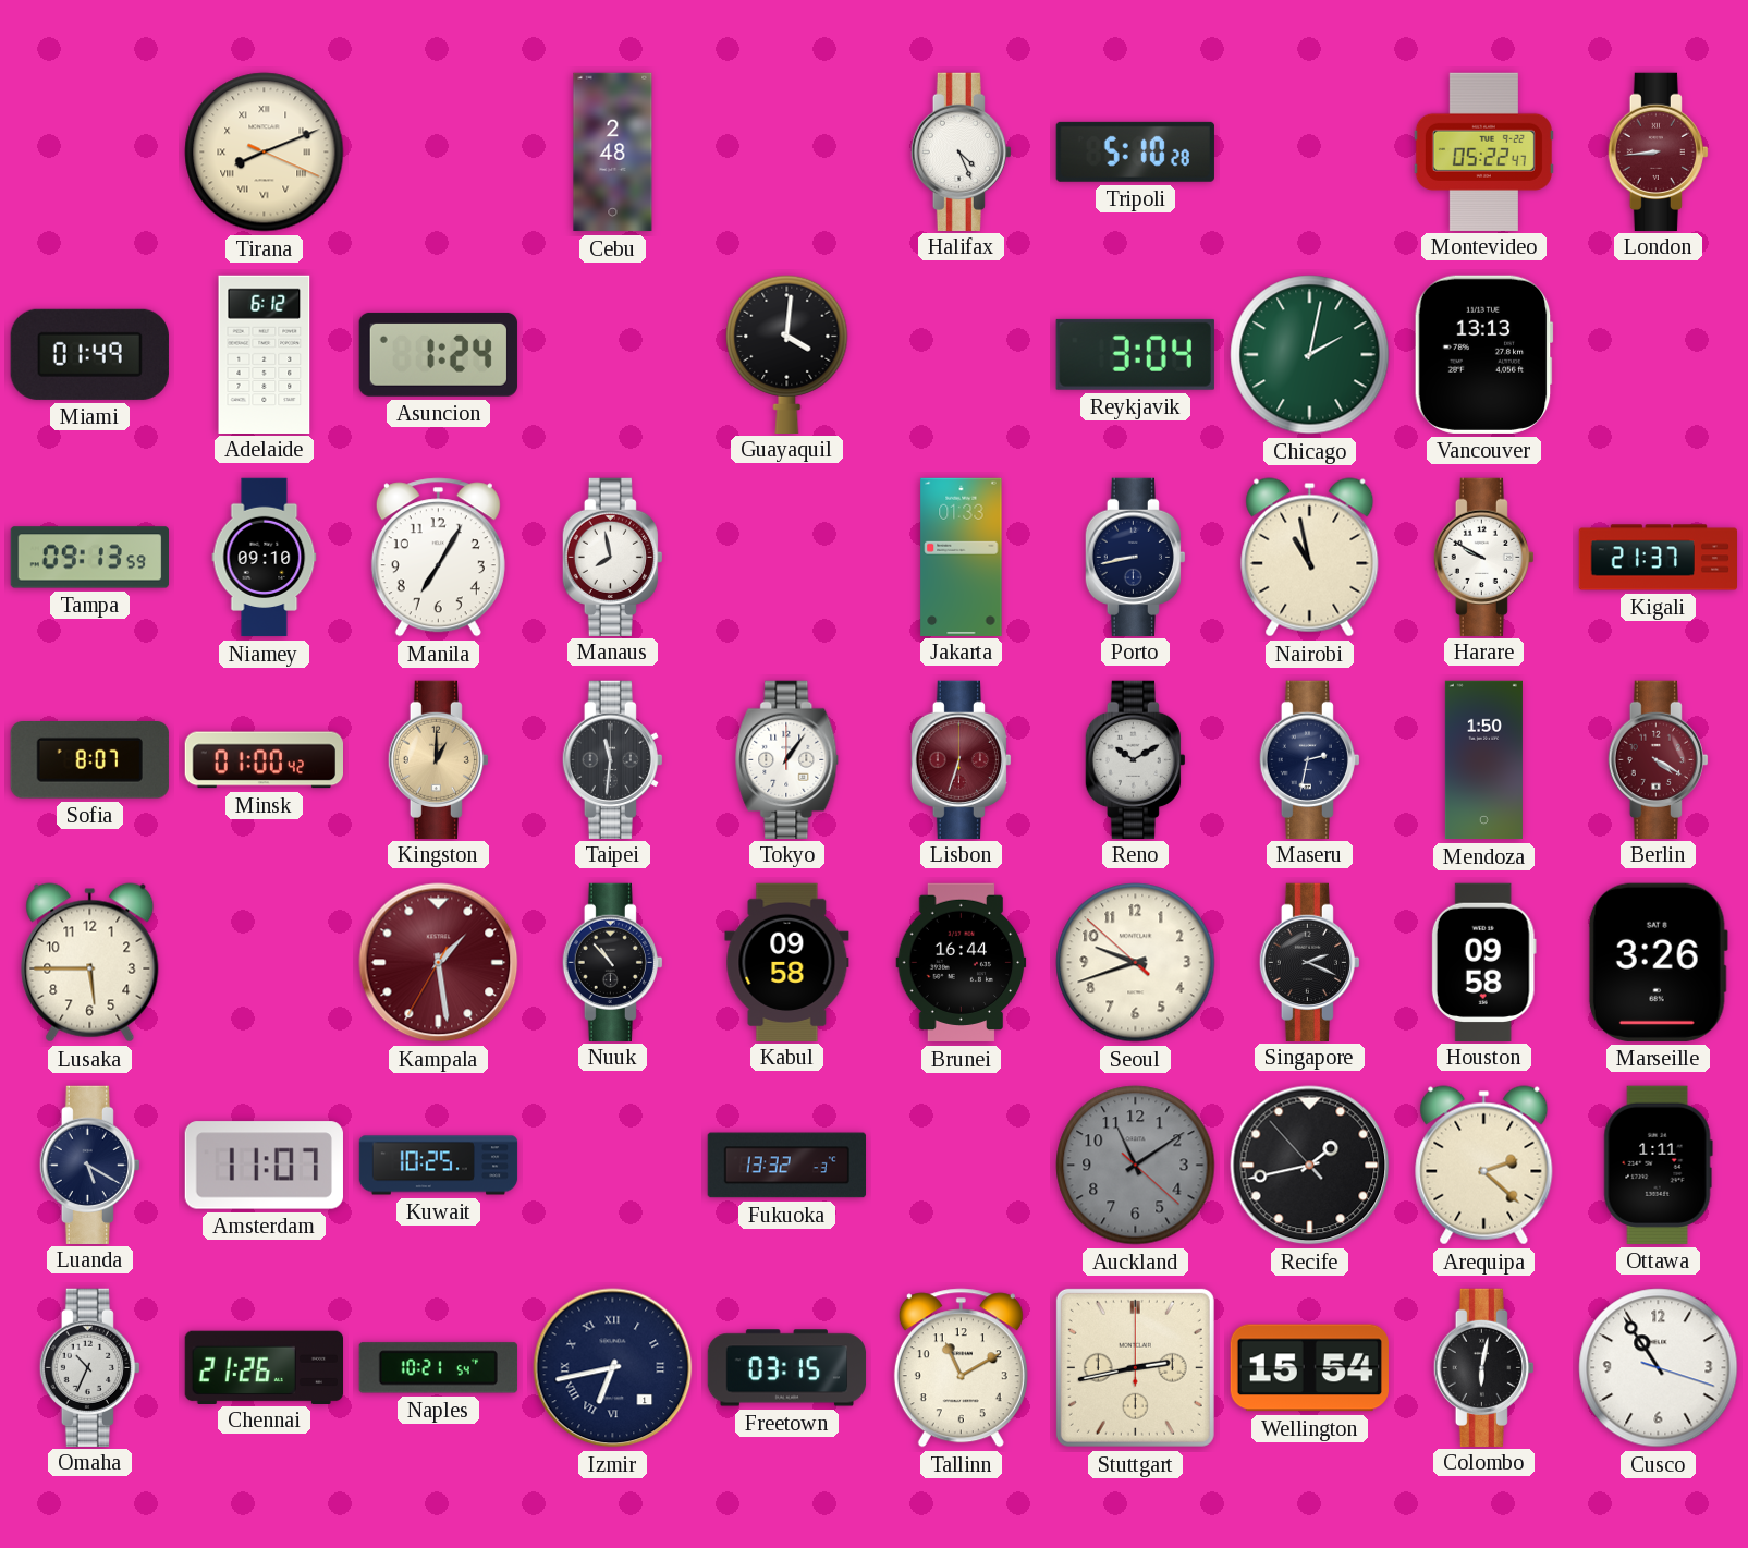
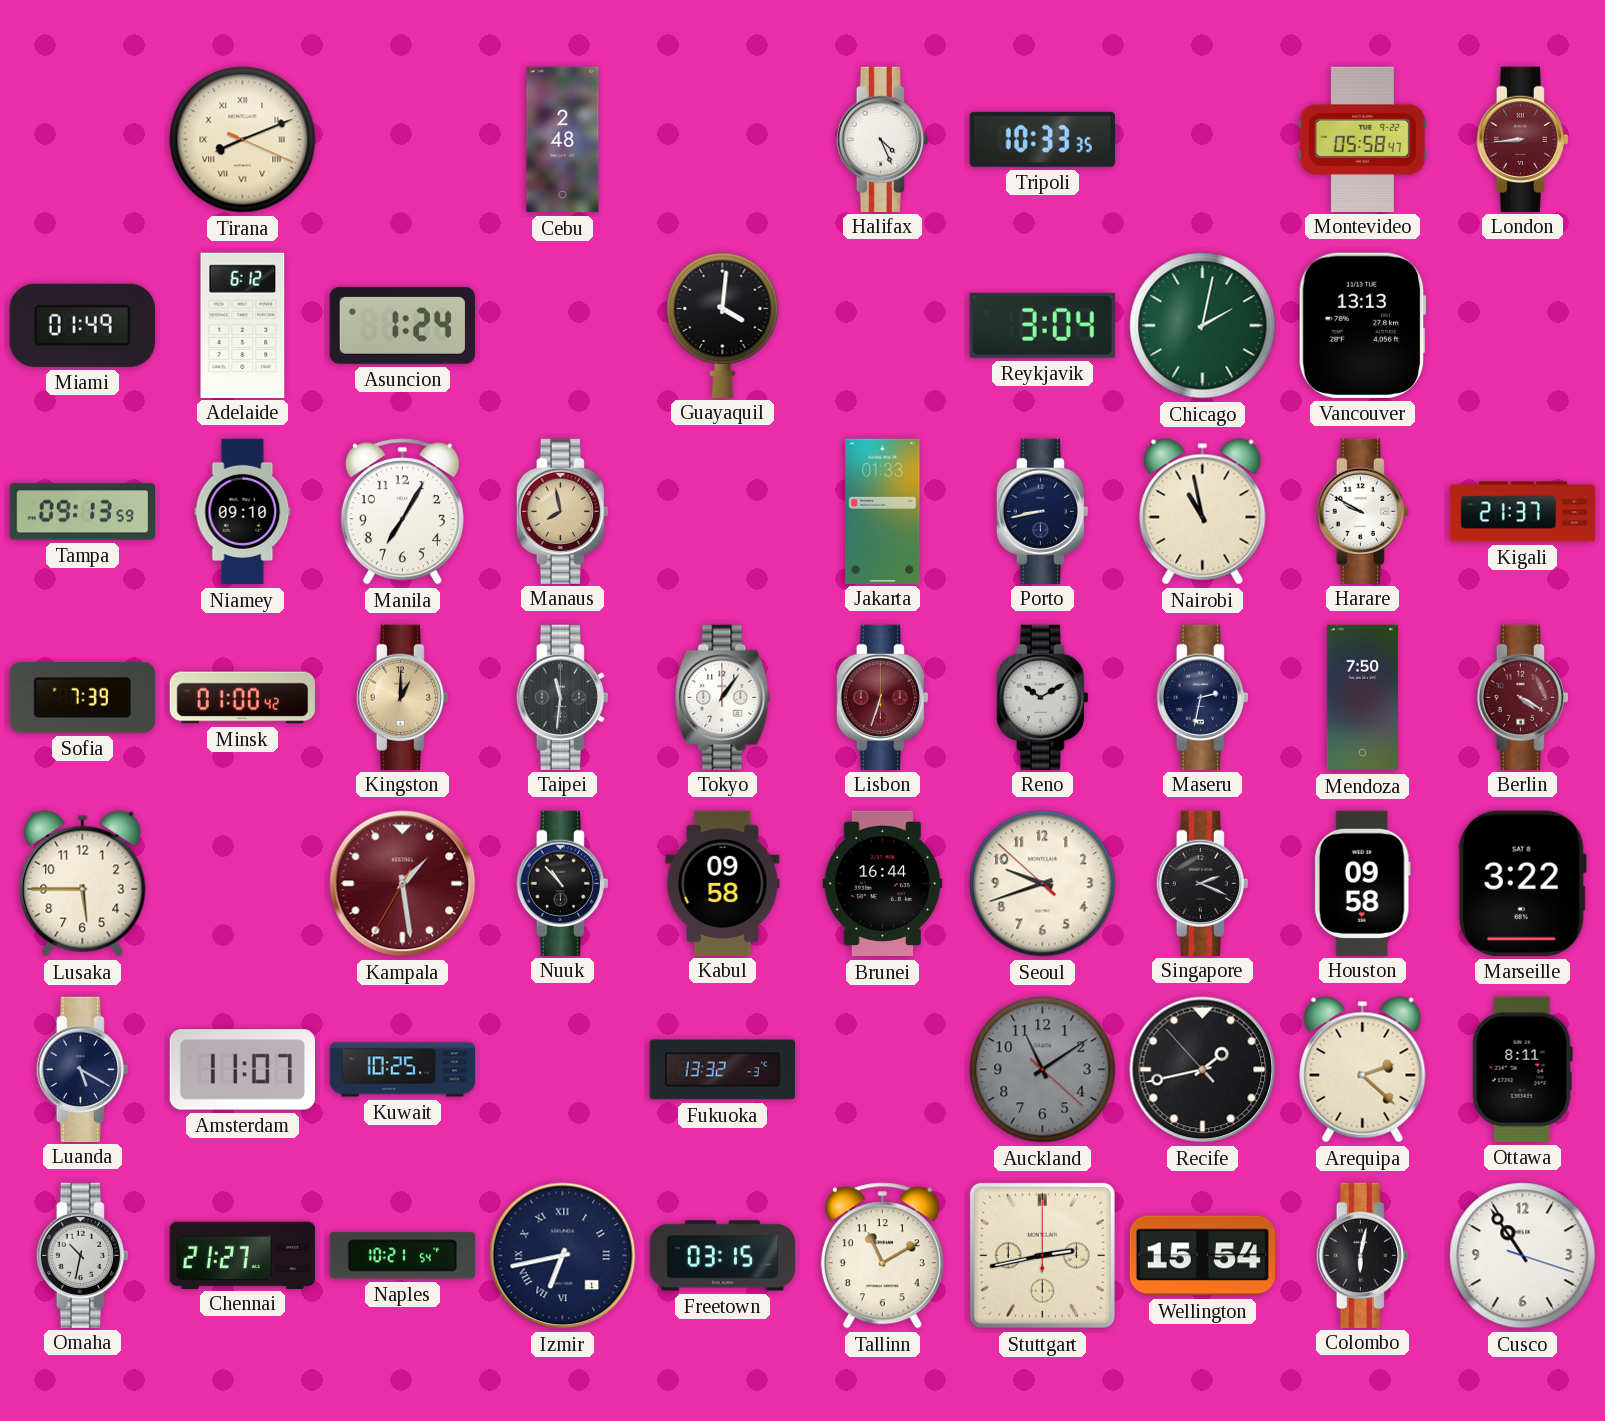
Tripoli: 5:10 -> 10:33
Montevideo: 05:22 -> 05:58
Manaus dial: white -> champagne
Sofia: 8:07 -> 7:39
Mendoza: 1:50 -> 7:50
Marseille: 3:26 -> 3:22
Ottawa: 1:11 -> 8:11
Omaha: 10:34 -> 10:32
Chennai: 21:26 -> 21:27
